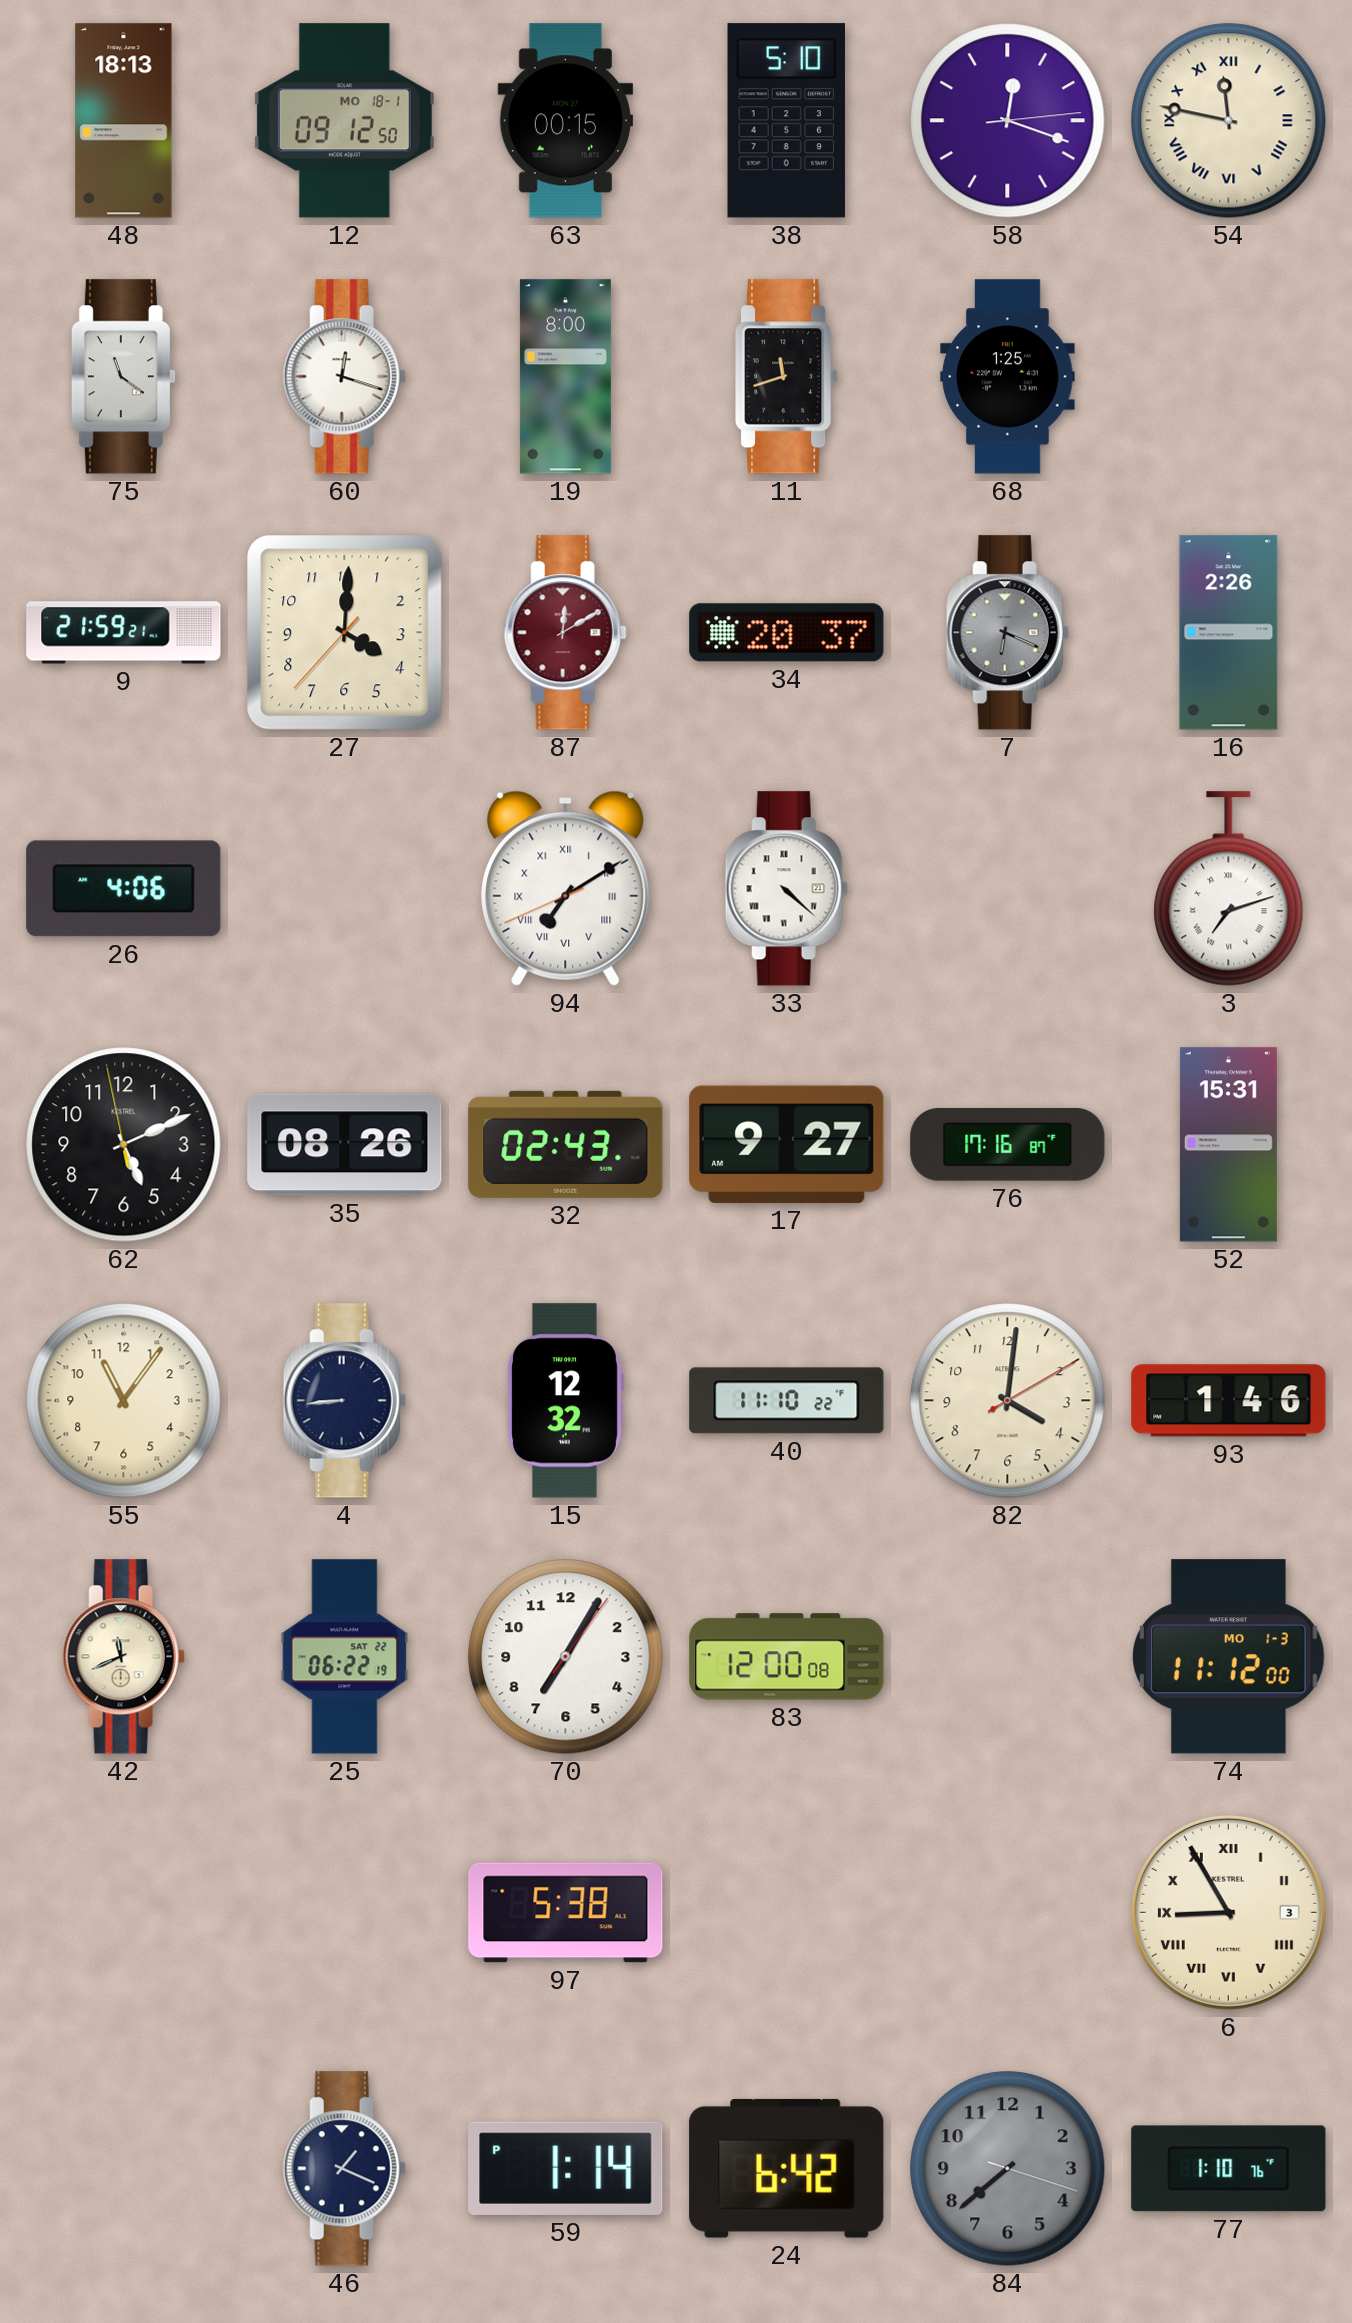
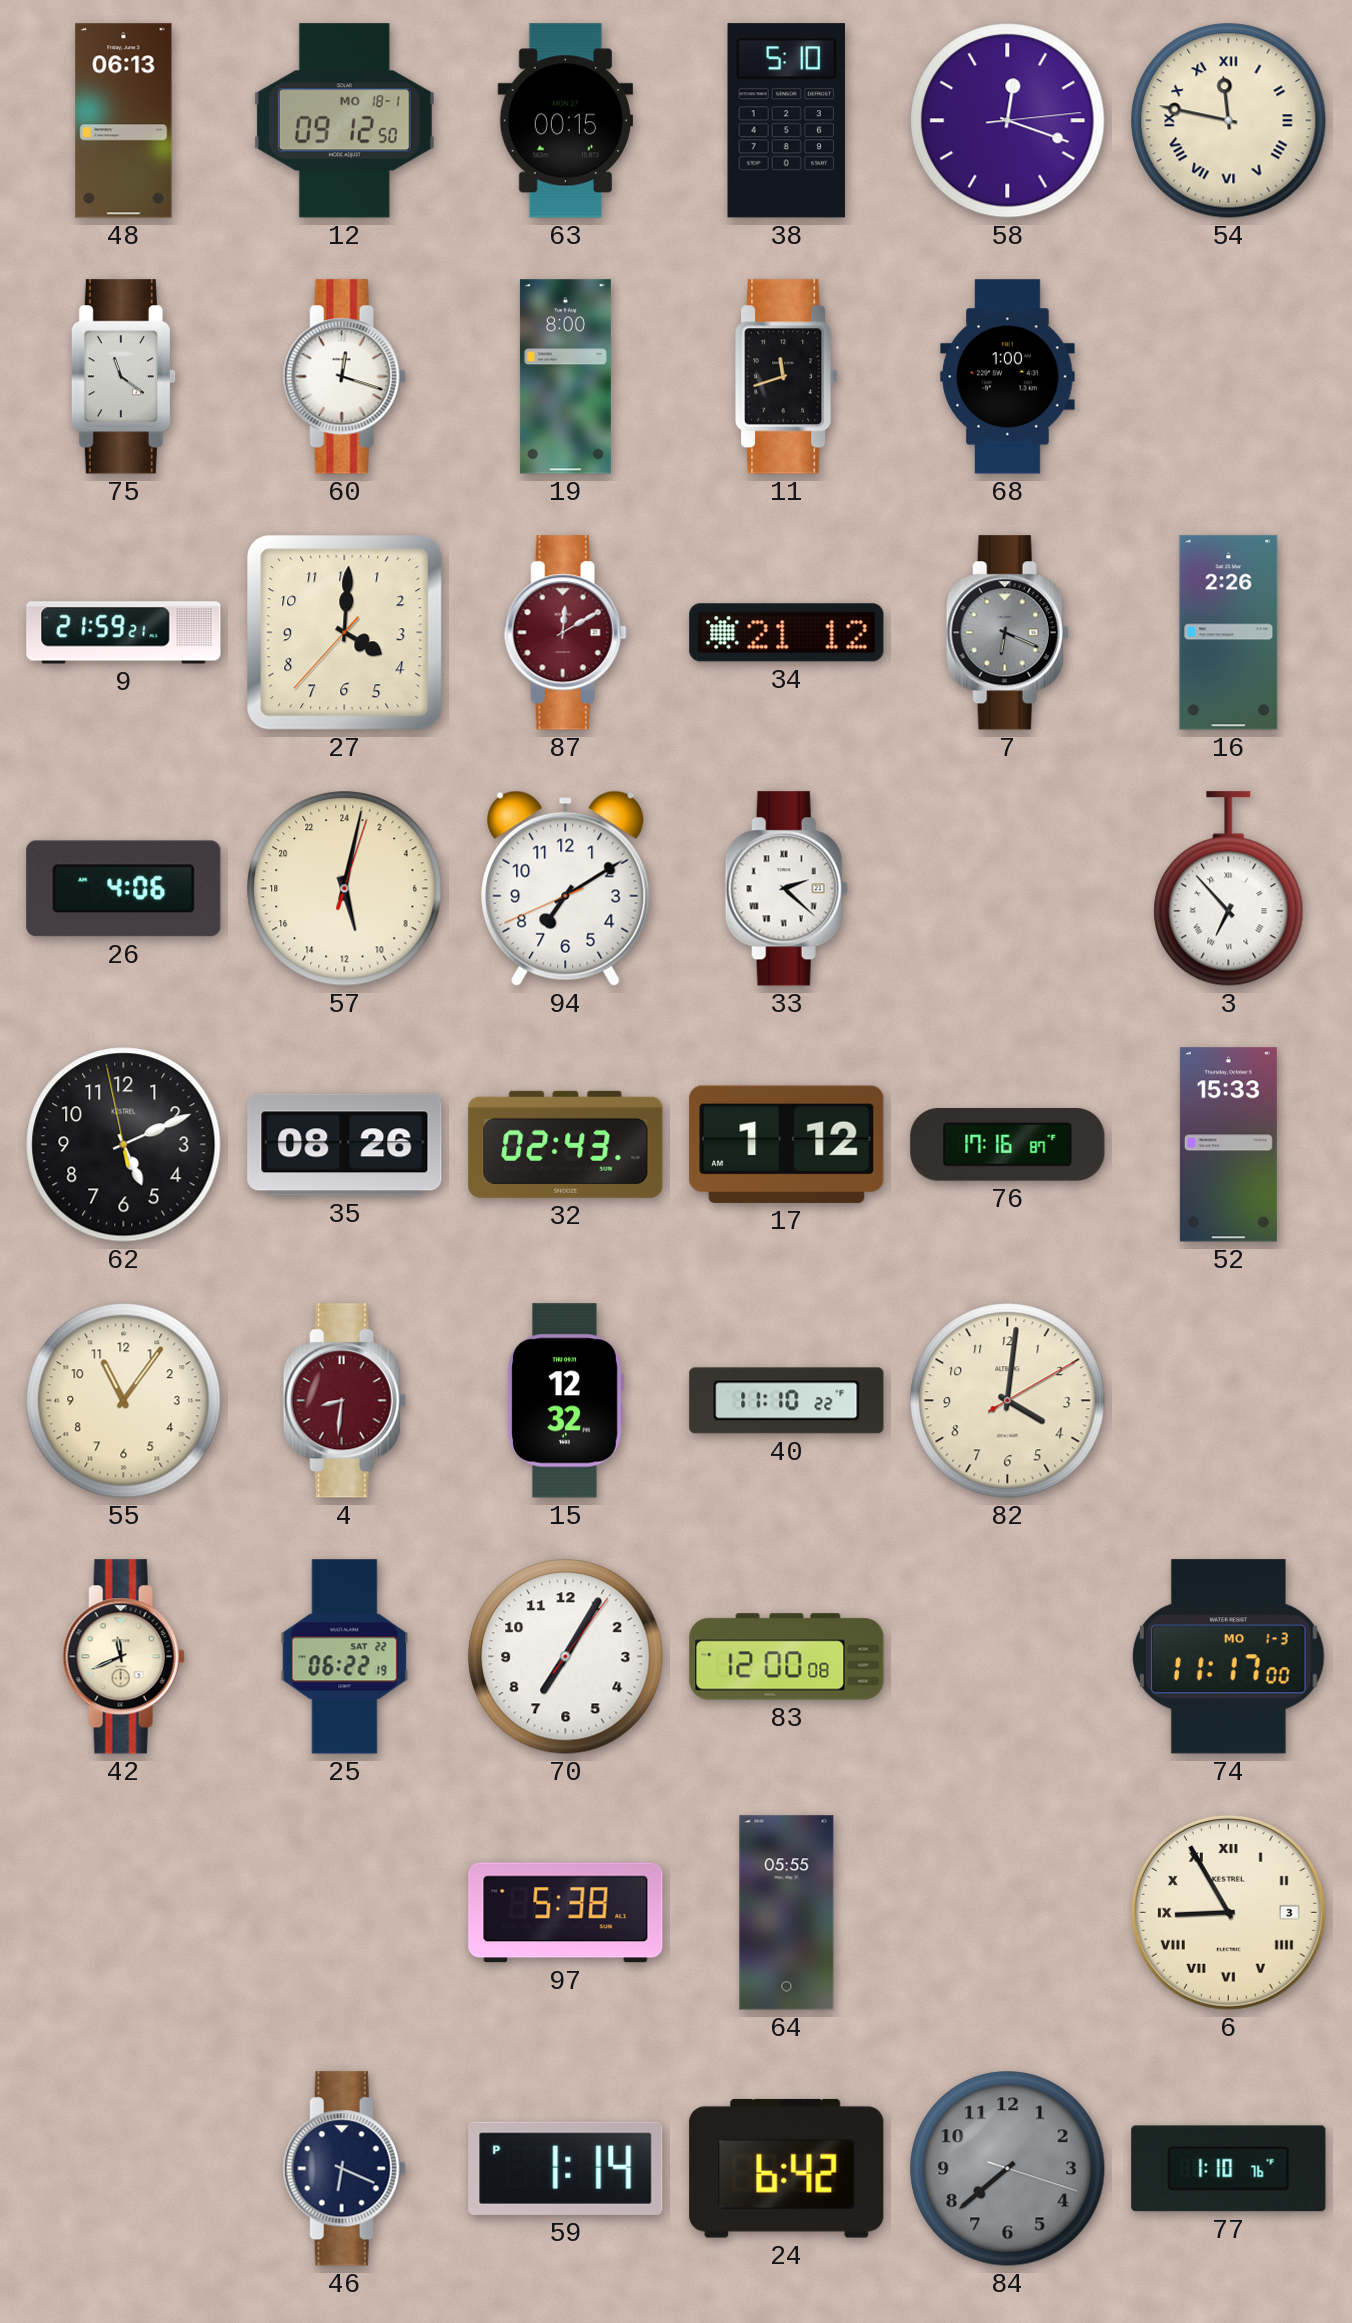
48: 18:13 -> 06:13
68: 1:25 -> 1:00
34: 20:37 -> 21:12
57: none -> 11:02
94 numerals: Roman -> Arabic
33: 4:22 -> 2:22
3: 7:12 -> 6:53
17: 9:27 -> 1:12
52: 15:31 -> 15:33
4: 8:44 -> 8:31
4 dial: navy -> burgundy
93: 1:46 -> none
74: 11:12 -> 11:17
64: none -> 05:55
46: 1:19 -> 6:19
